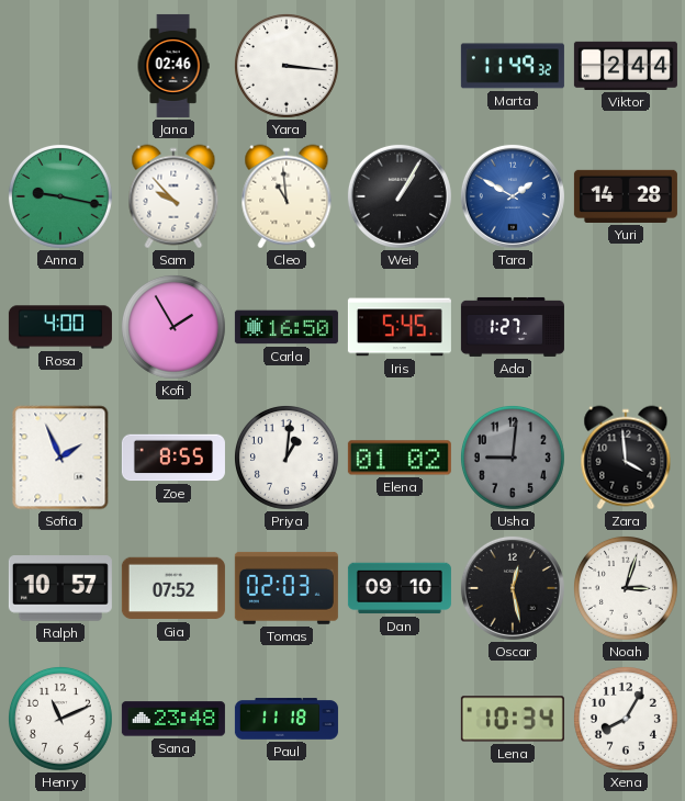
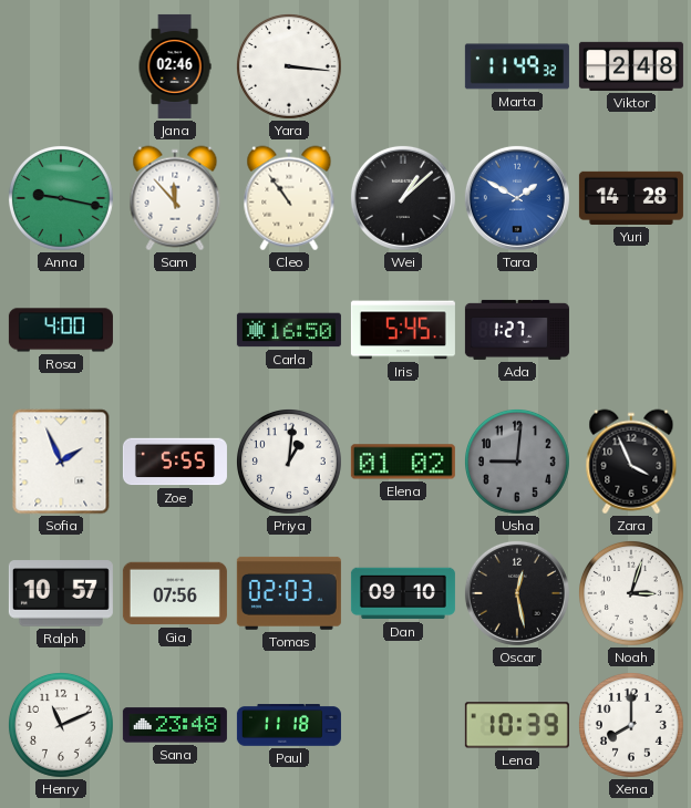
Viktor: 2:44 -> 2:48
Sam: 9:53 -> 11:53
Cleo: 10:59 -> 10:54
Wei: 1:05 -> 1:08
Kofi: 1:55 -> none
Zoe: 8:55 -> 5:55
Zara: 3:59 -> 3:56
Gia: 07:52 -> 07:56
Lena: 10:34 -> 10:39
Xena: 8:05 -> 8:00
